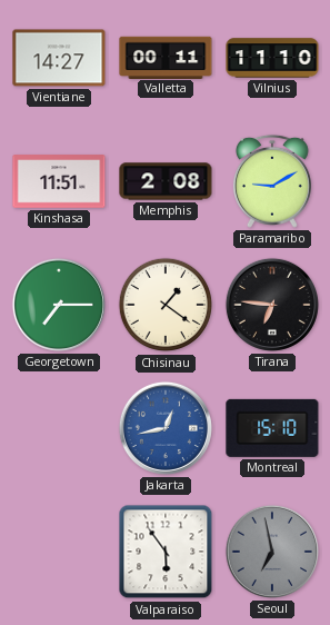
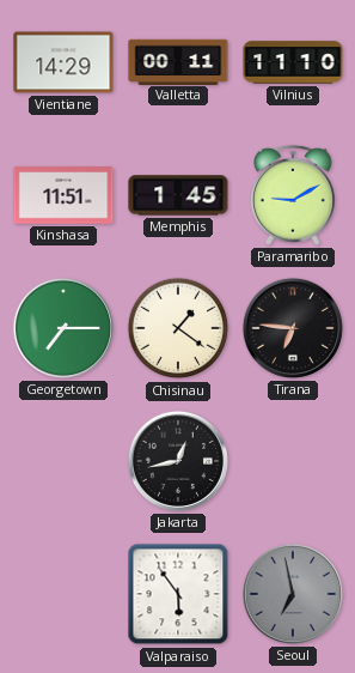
Vientiane: 14:27 -> 14:29
Memphis: 2:08 -> 1:45
Jakarta dial: blue -> black
Montreal: 15:10 -> none
